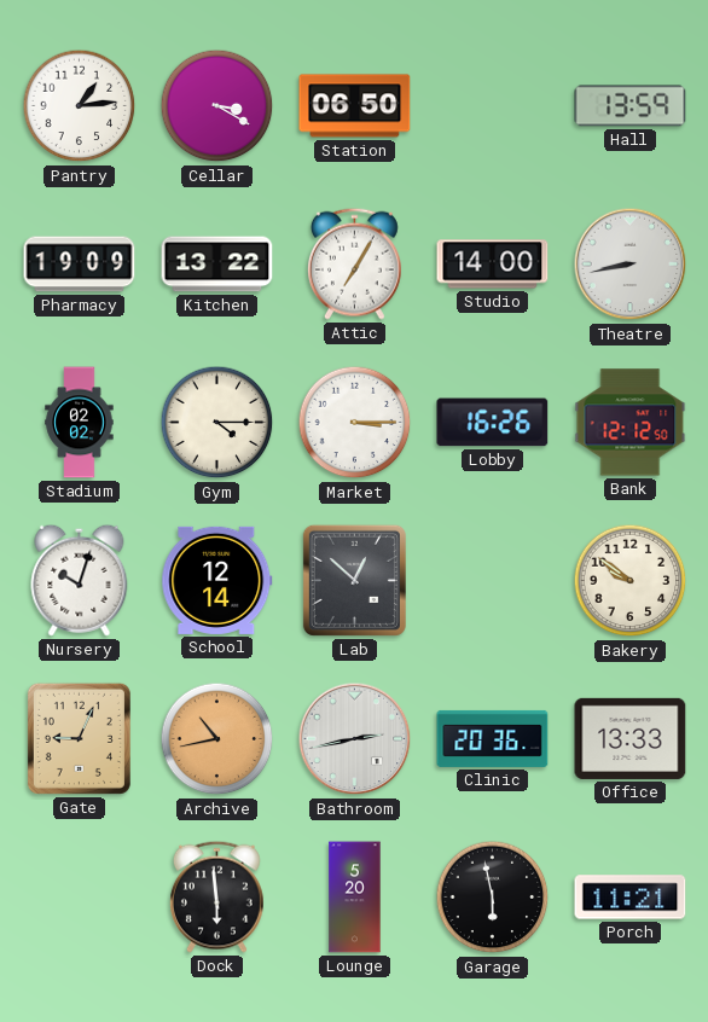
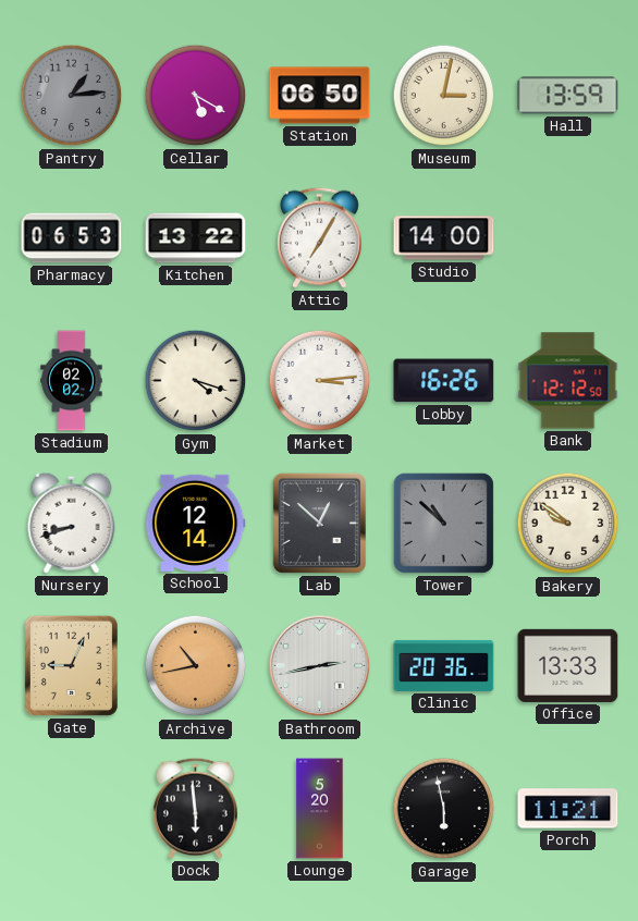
Pantry dial: white -> grey
Cellar: 3:20 -> 5:20
Museum: none -> 3:02
Pharmacy: 19:09 -> 06:53
Theatre: 8:43 -> none
Gym: 4:15 -> 4:18
Market: 3:15 -> 3:14
Nursery: 10:03 -> 8:42
Tower: none -> 10:52
